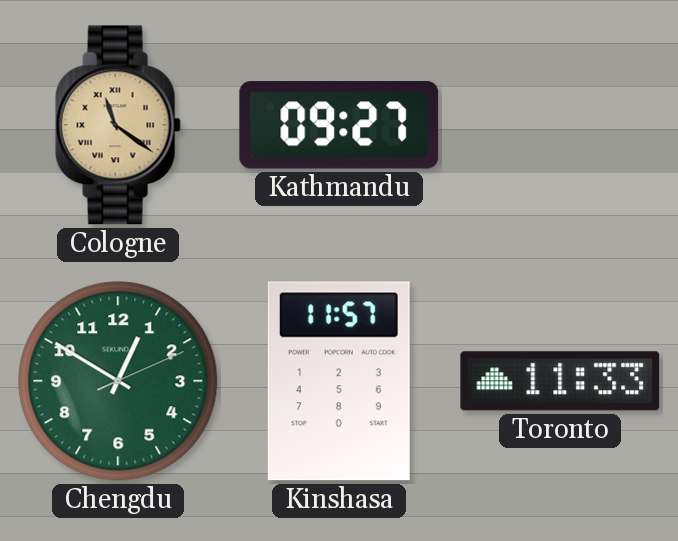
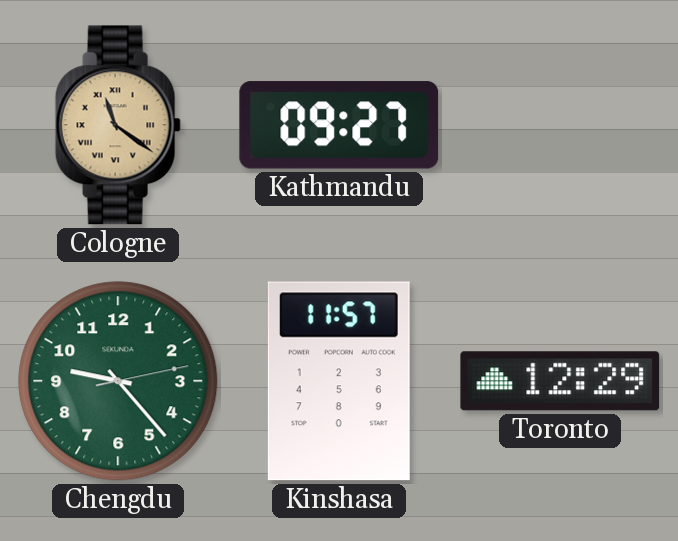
Chengdu: 12:50 -> 9:23
Toronto: 11:33 -> 12:29
